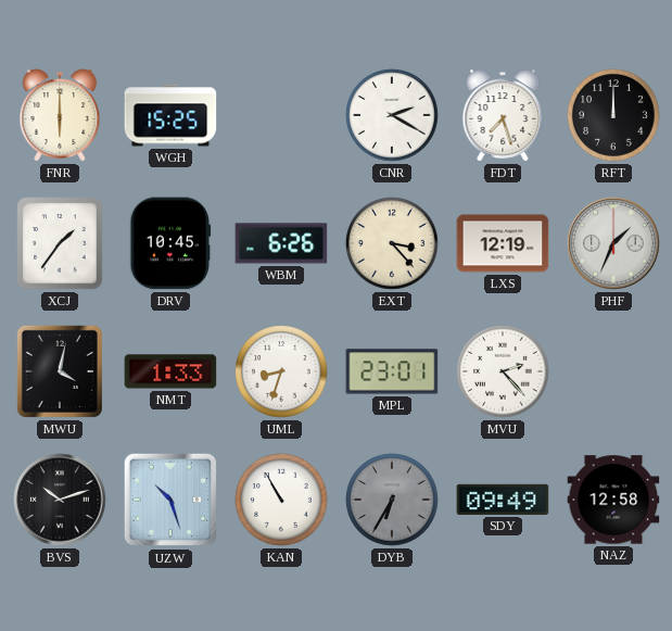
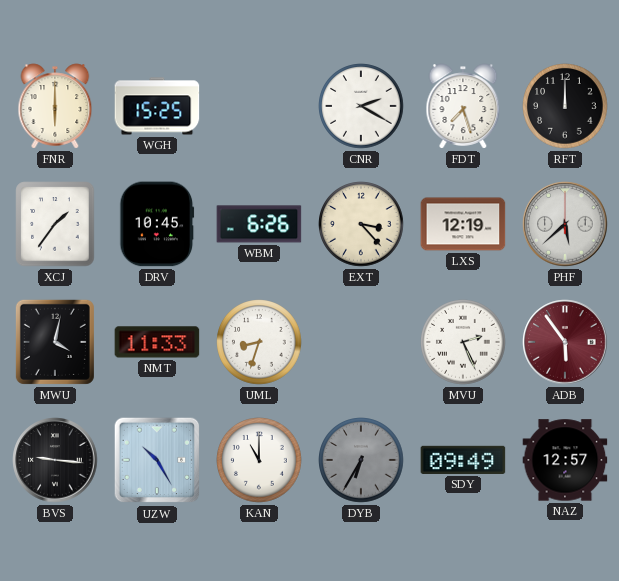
PHF: 1:34 -> 5:38
NMT: 1:33 -> 11:33
MPL: 23:01 -> none
MVU: 2:23 -> 2:26
ADB: none -> 5:54
BVS: 10:12 -> 9:16
UZW: 10:27 -> 10:25
KAN: 10:55 -> 11:00
NAZ: 12:58 -> 12:57
